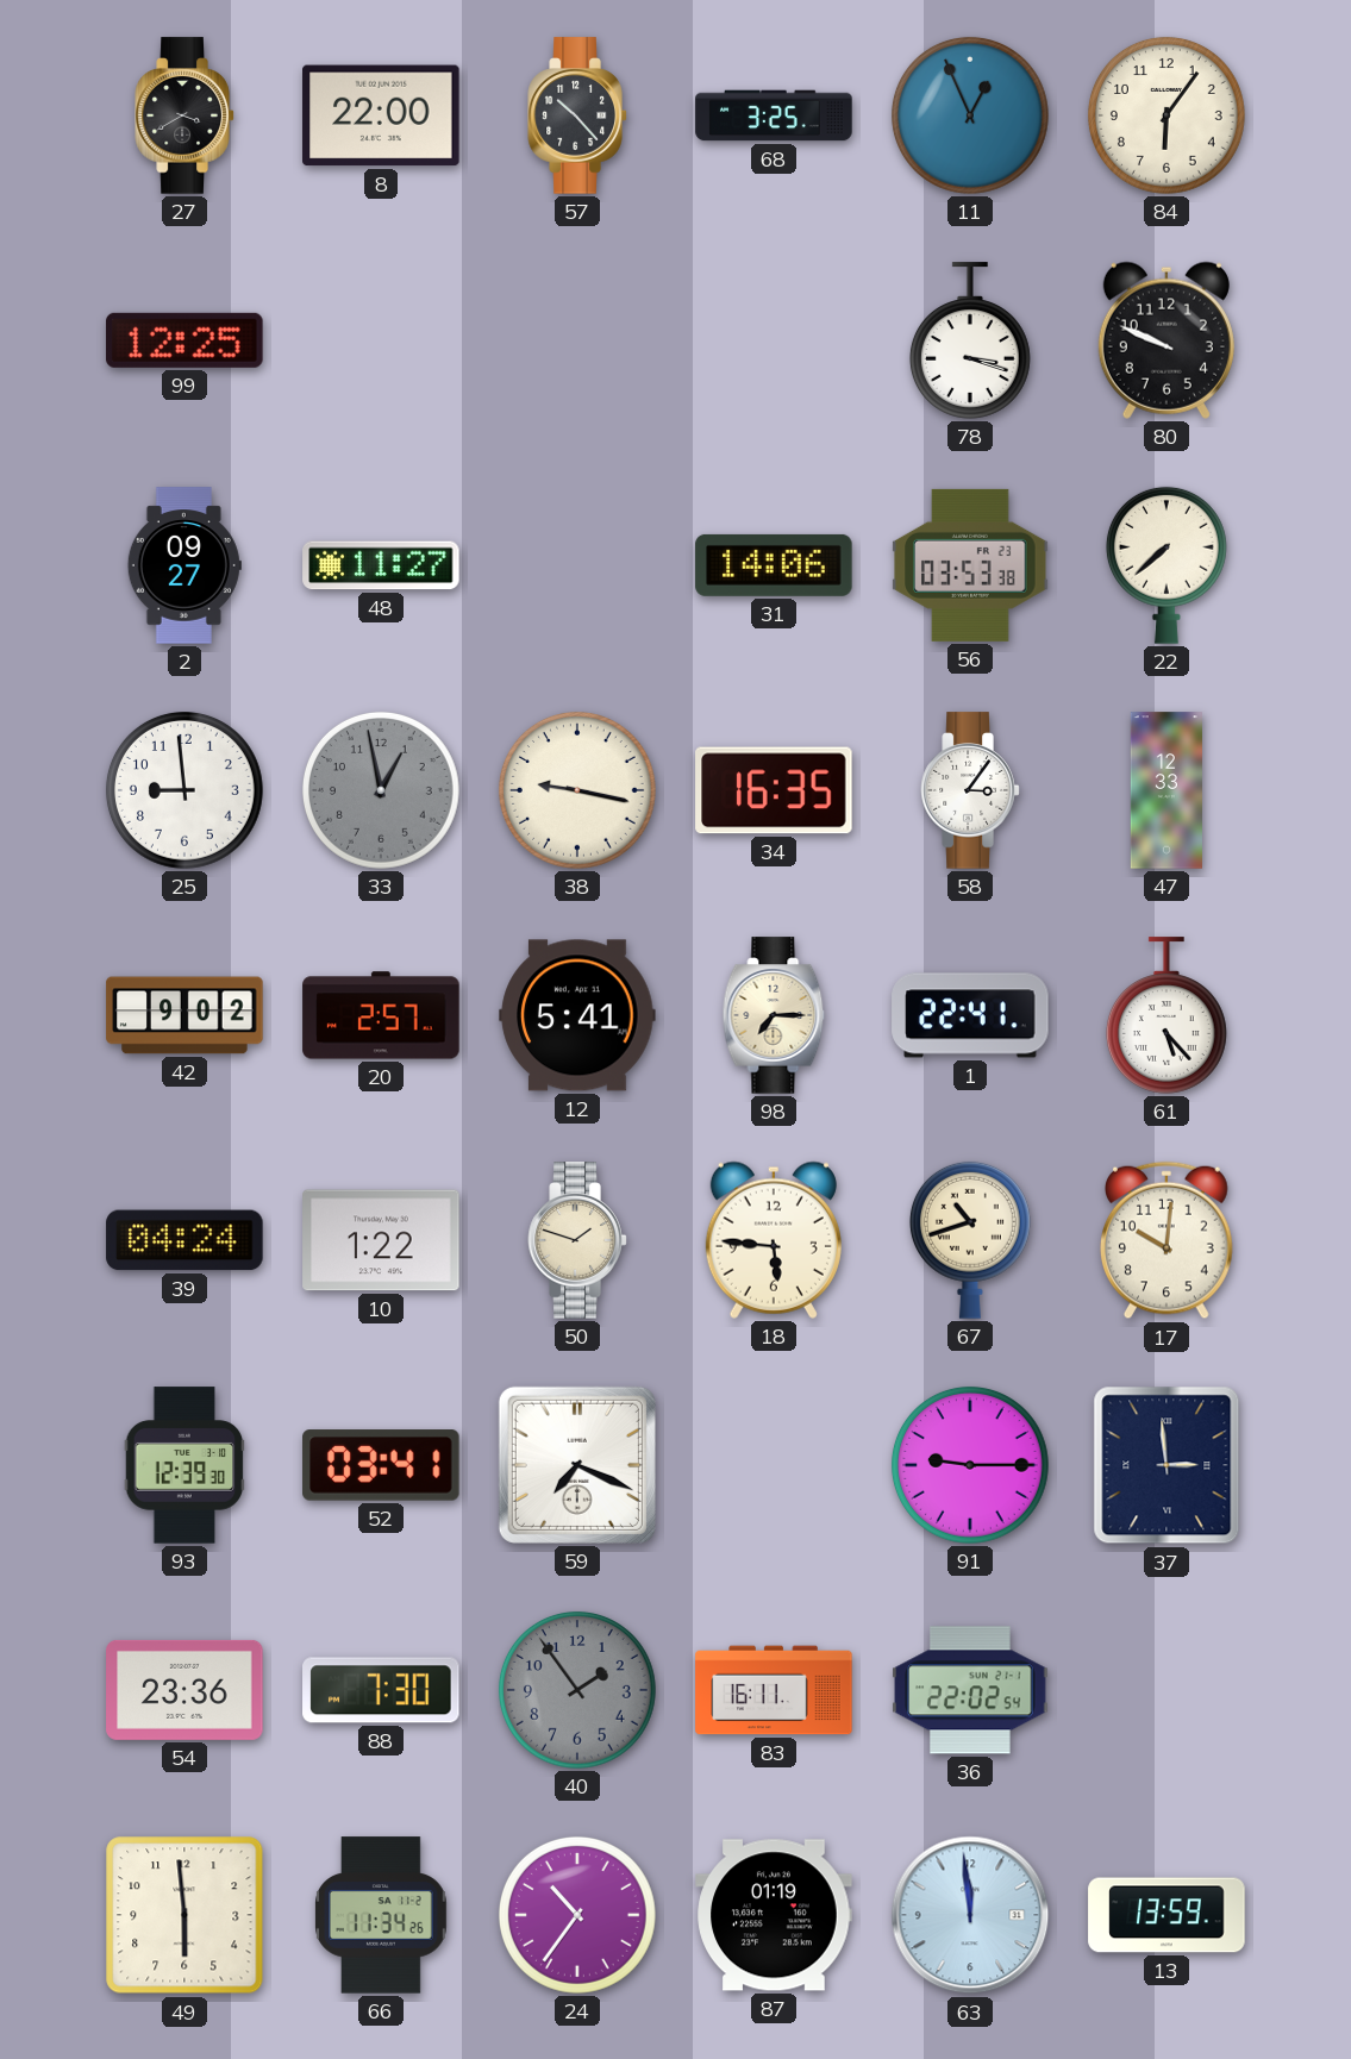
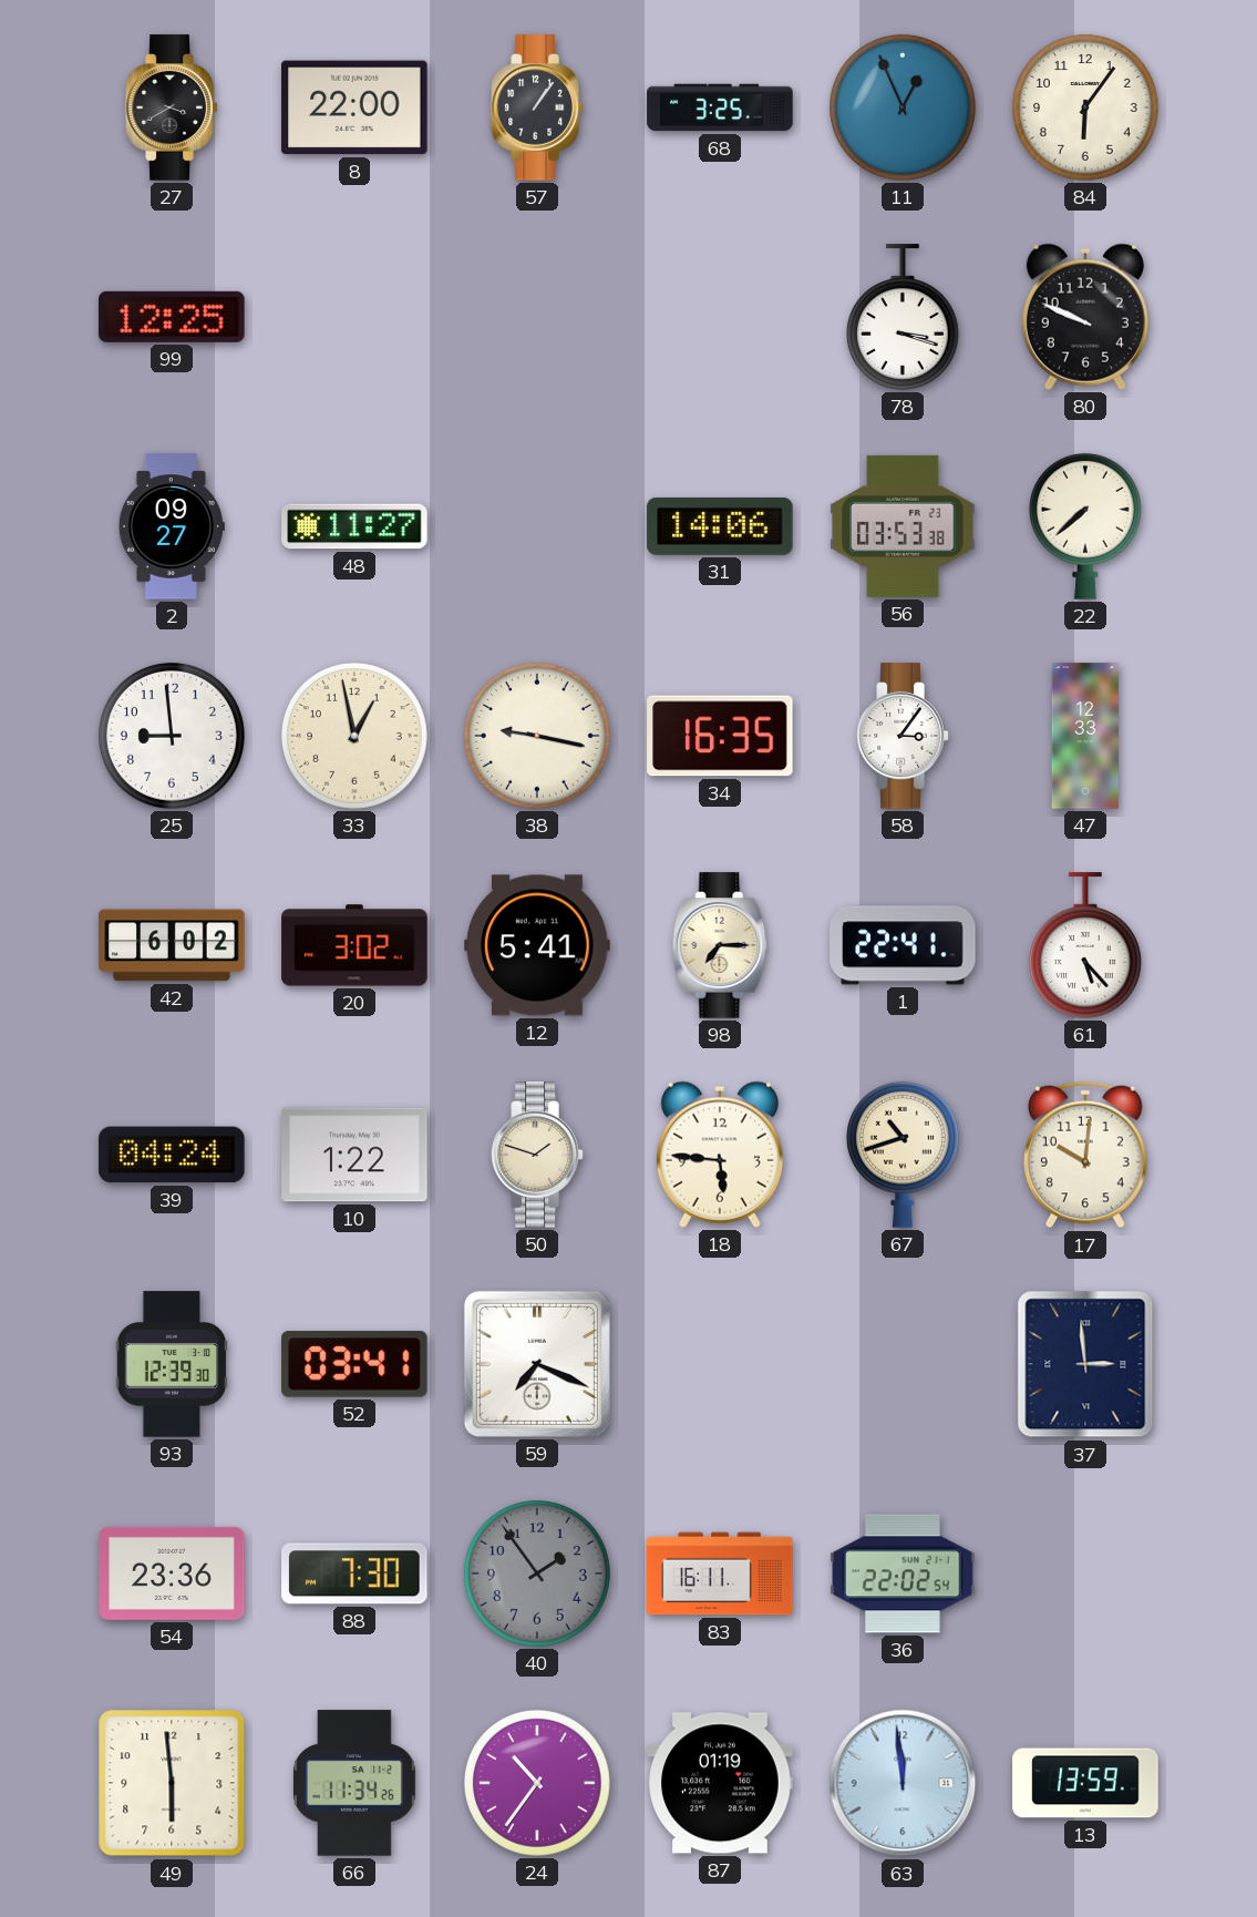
57: 10:23 -> 1:06
33 dial: grey -> cream
42: 9:02 -> 6:02
20: 2:57 -> 3:02
91: 9:15 -> none
